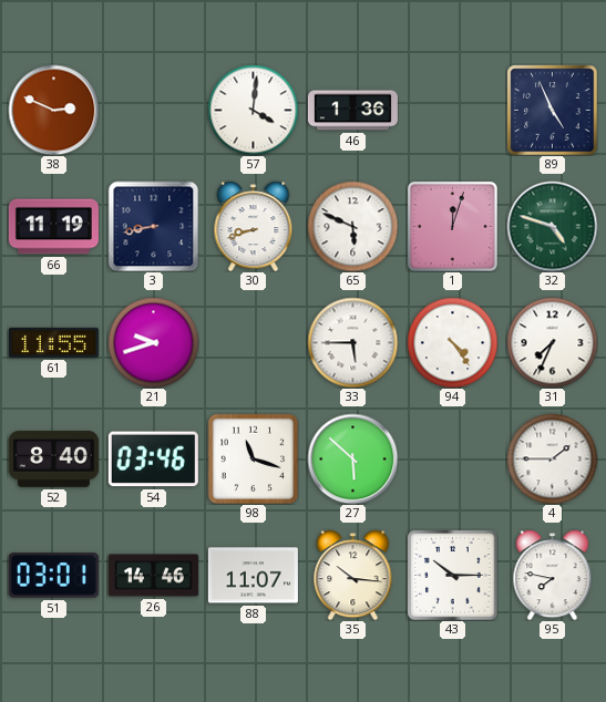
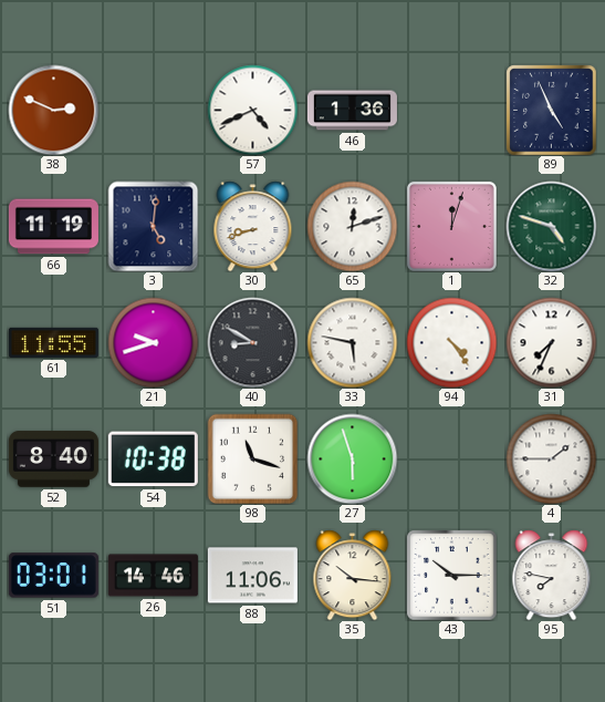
57: 4:01 -> 4:41
3: 8:43 -> 5:01
65: 5:49 -> 12:12
40: none -> 8:50
33: 5:45 -> 5:47
54: 03:46 -> 10:38
27: 5:52 -> 5:57
88: 11:07 -> 11:06
